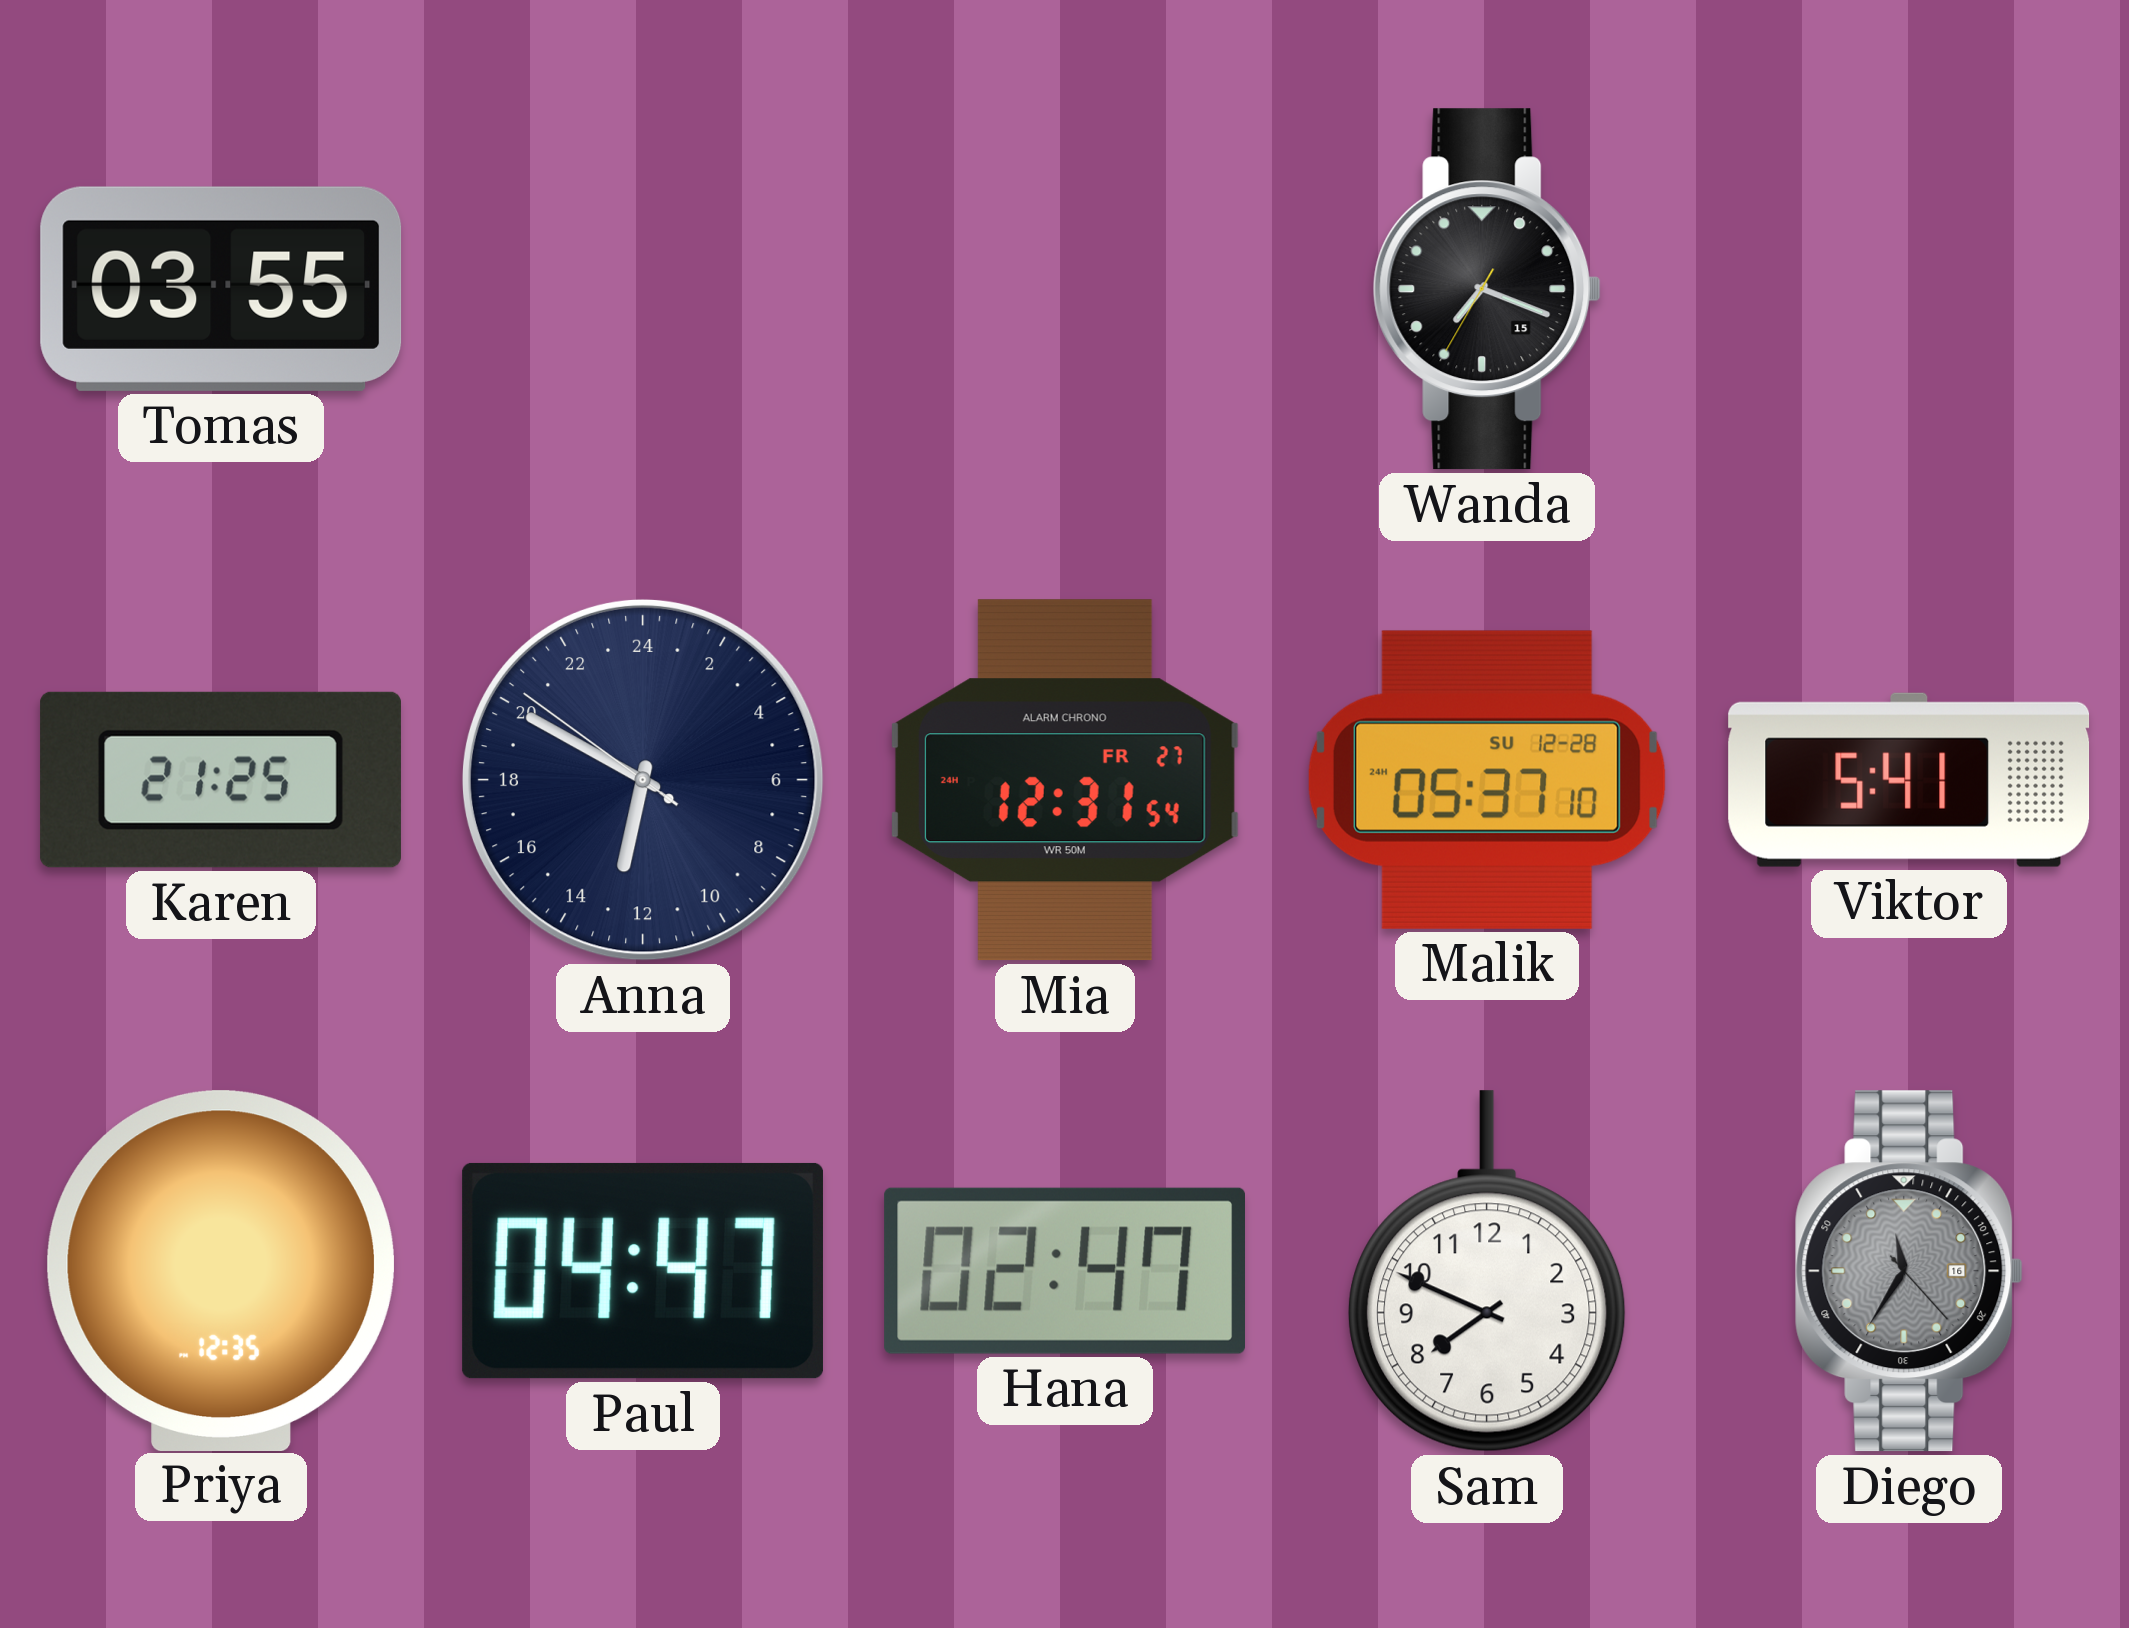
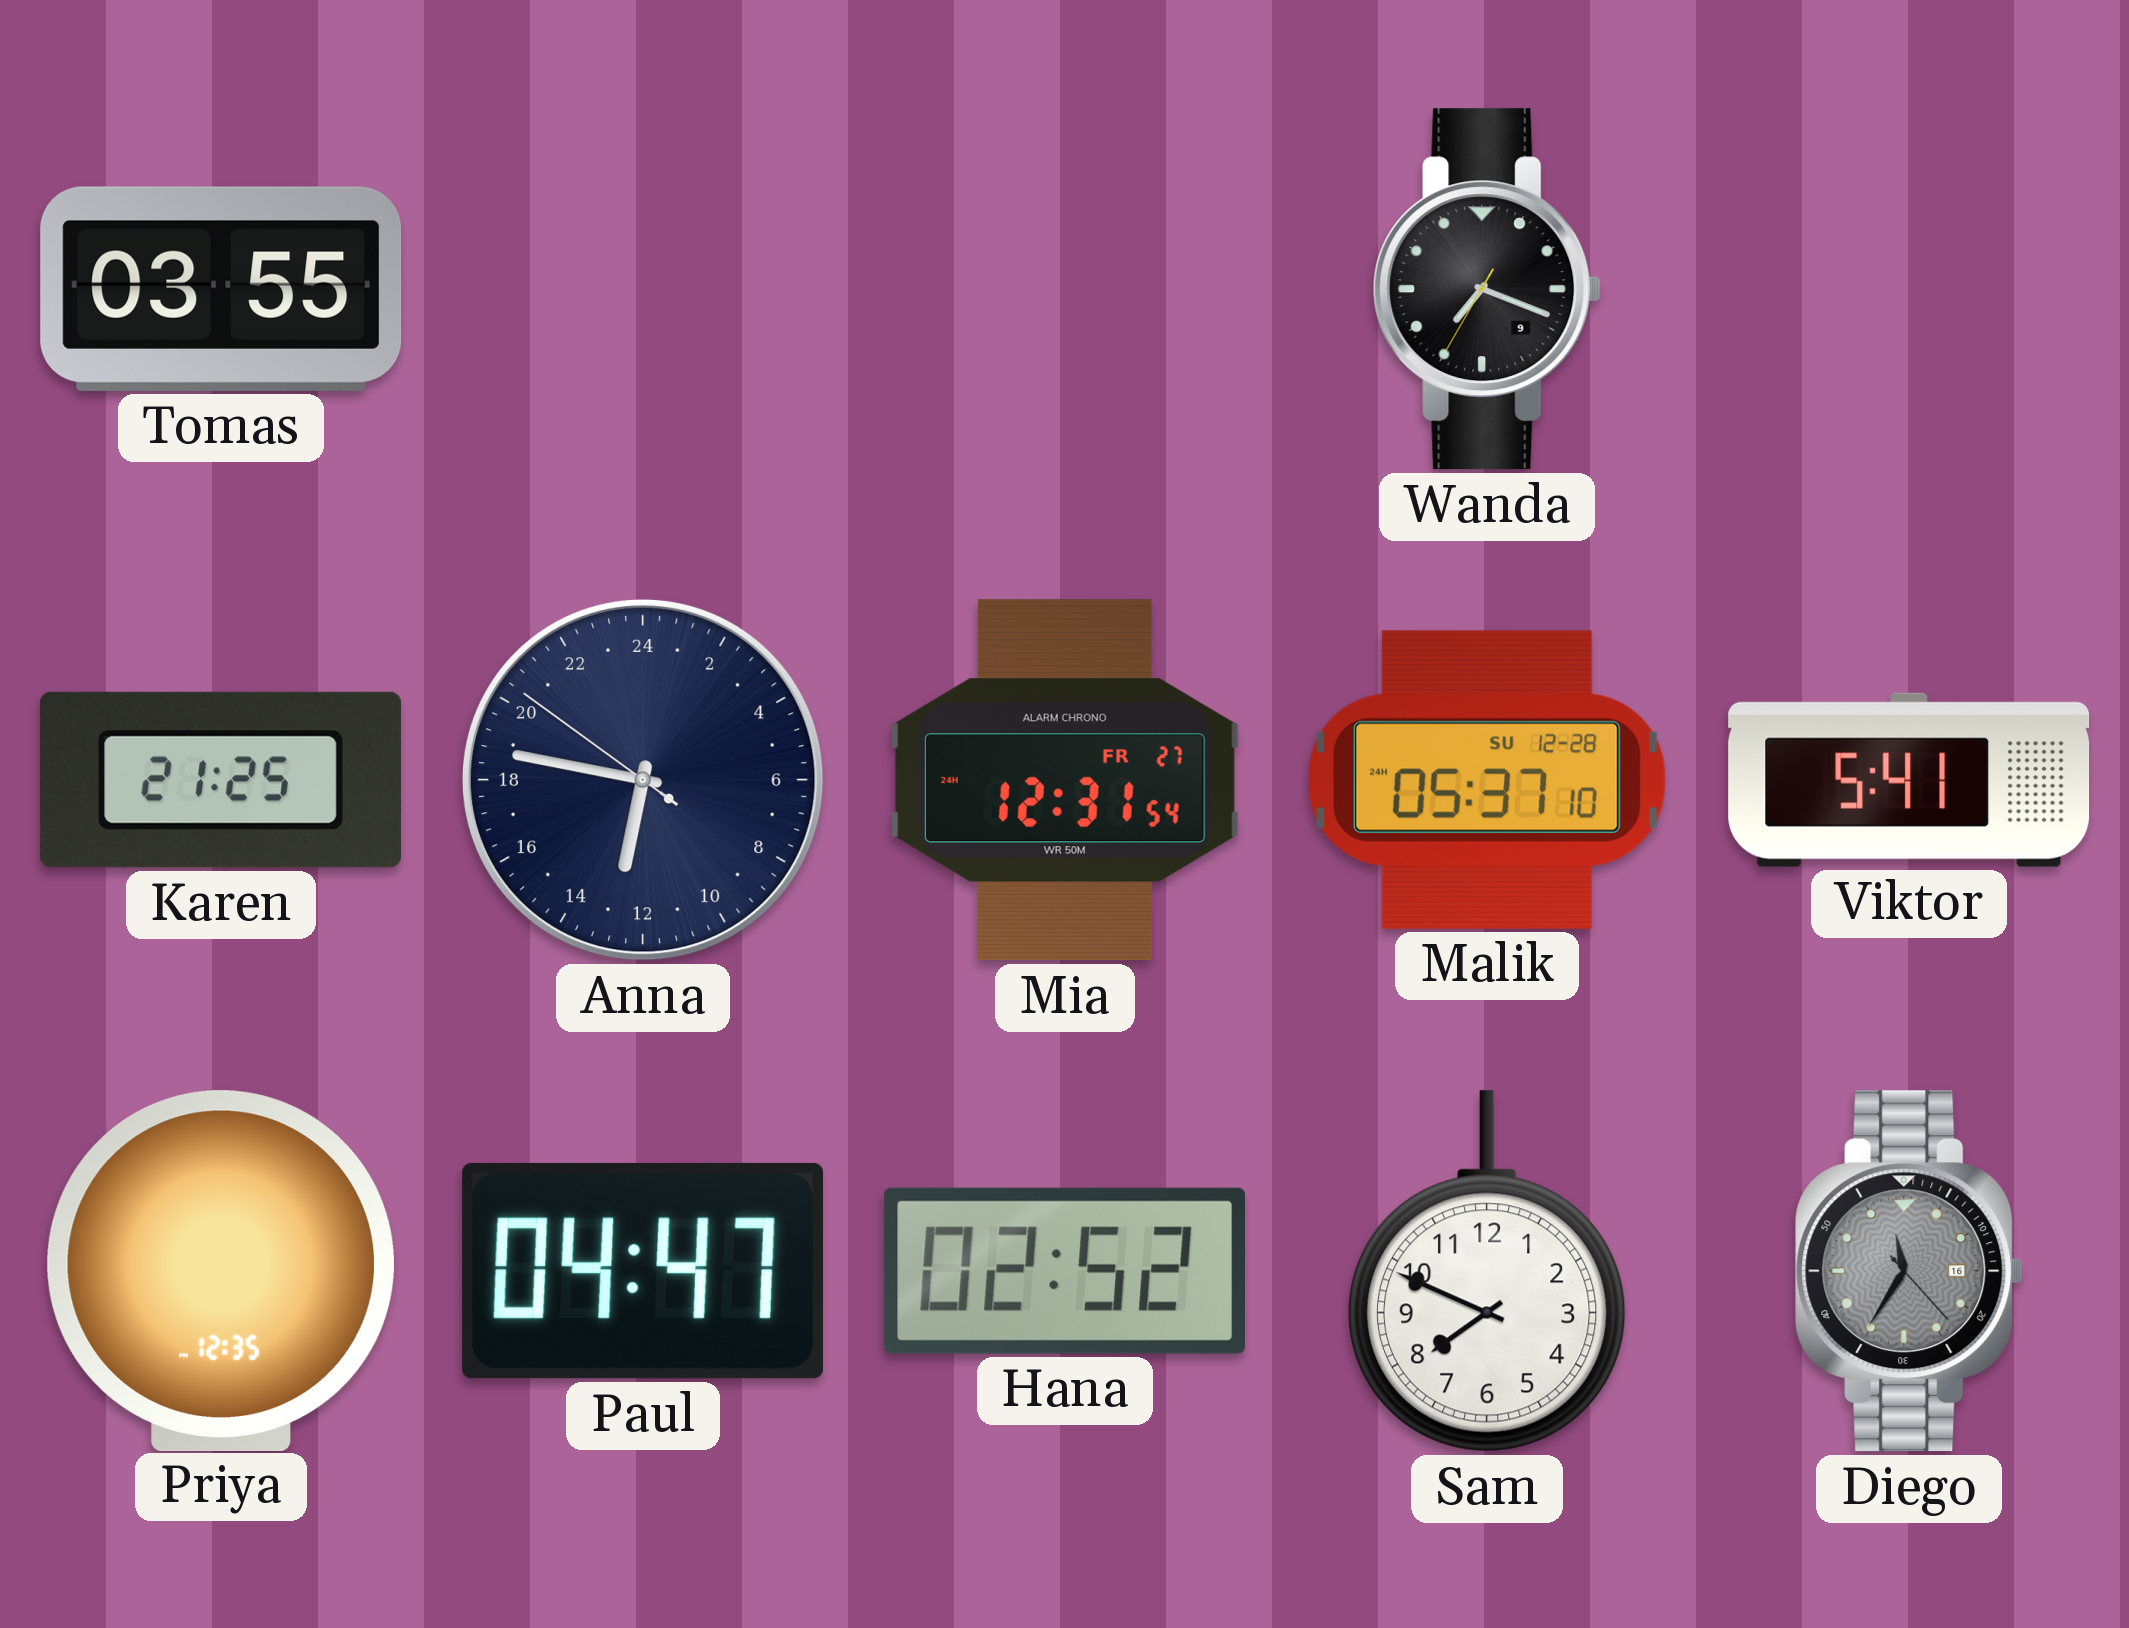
Wanda date: 15 -> 9
Anna: 12:49 -> 12:46
Hana: 02:47 -> 02:52
